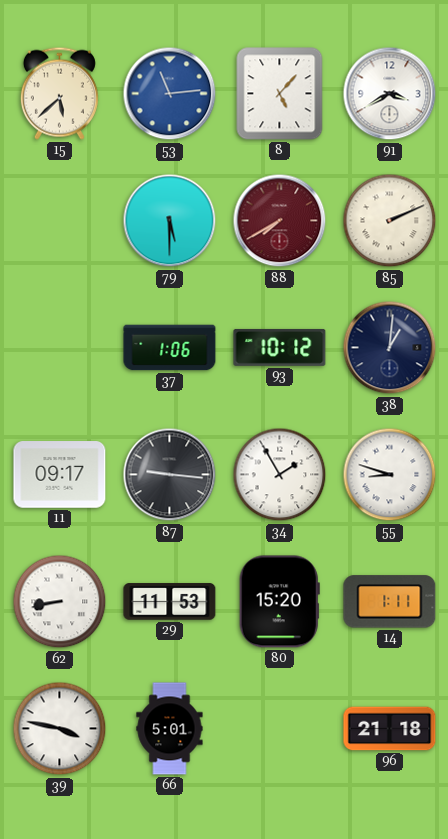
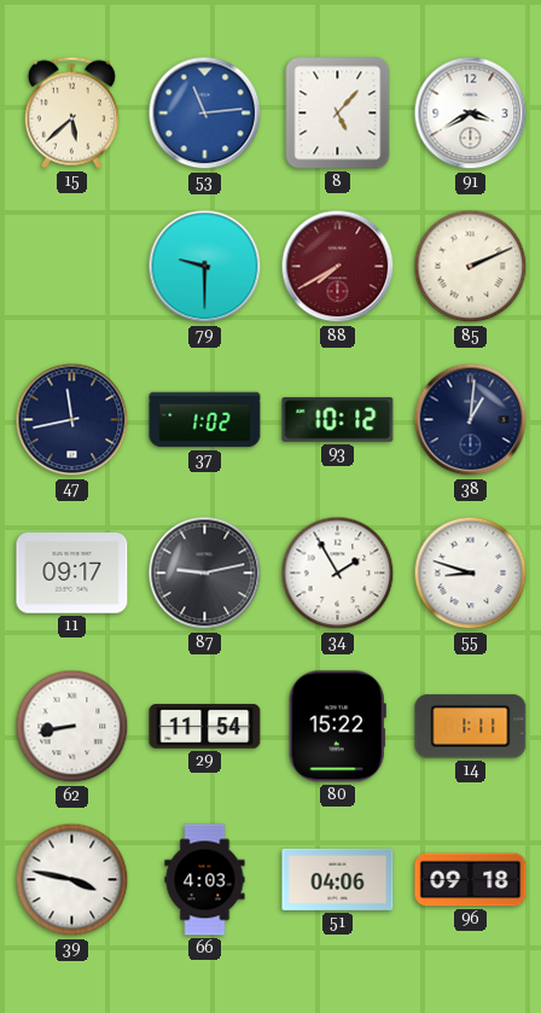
79: 5:30 -> 9:30
47: none -> 11:43
37: 1:06 -> 1:02
87: 9:16 -> 9:13
29: 11:53 -> 11:54
80: 15:20 -> 15:22
66: 5:01 -> 4:03
51: none -> 04:06
96: 21:18 -> 09:18
